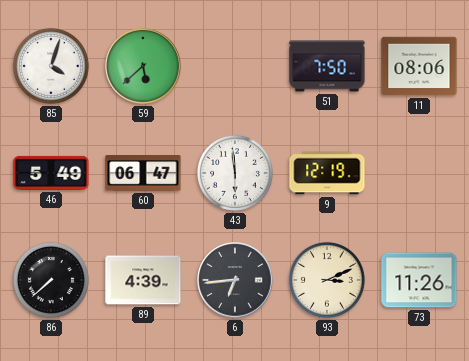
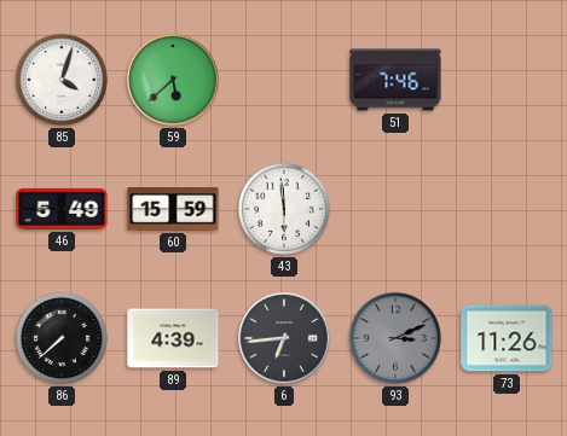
51: 7:50 -> 7:46
11: 08:06 -> none
60: 06:47 -> 15:59
9: 12:19 -> none
93 dial: cream -> grey
